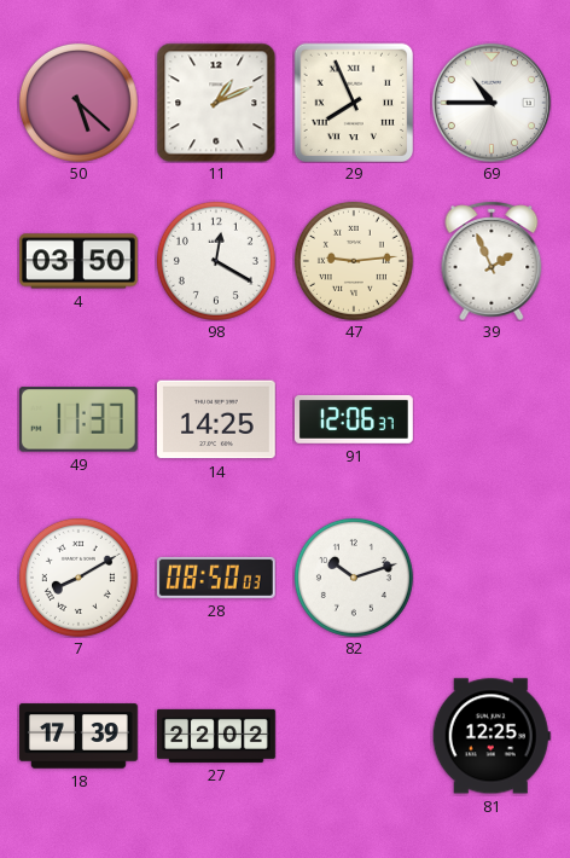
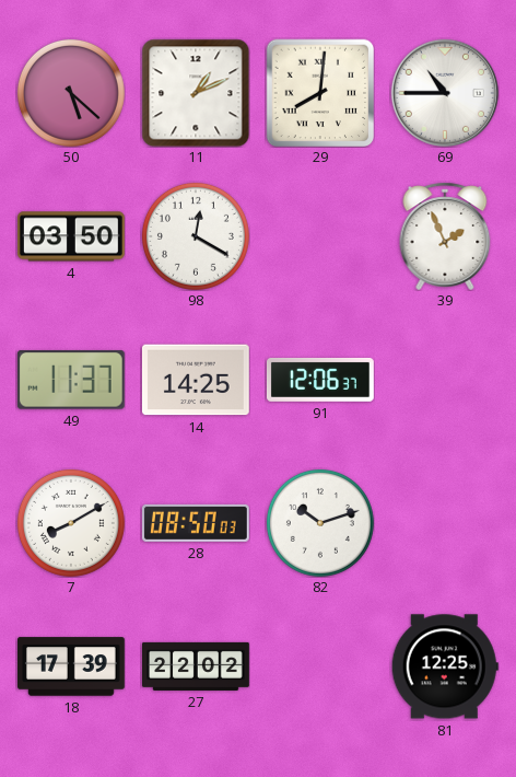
29: 7:56 -> 8:01
47: 9:14 -> none
